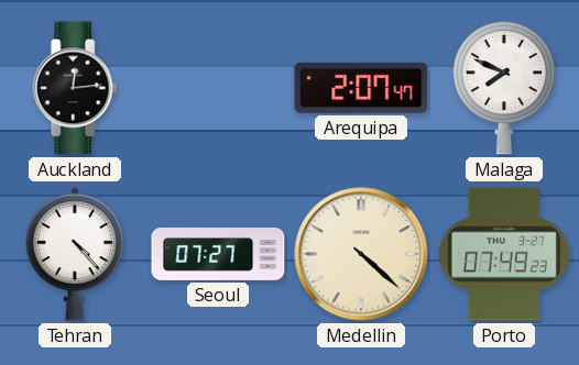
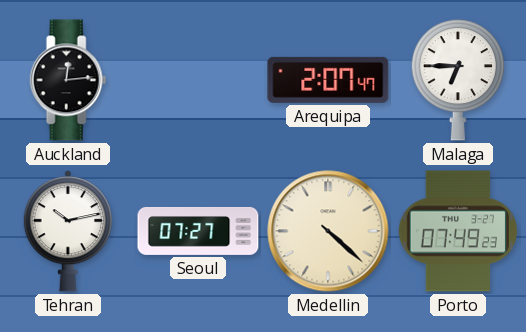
Malaga: 7:49 -> 6:45
Tehran: 4:23 -> 10:13
